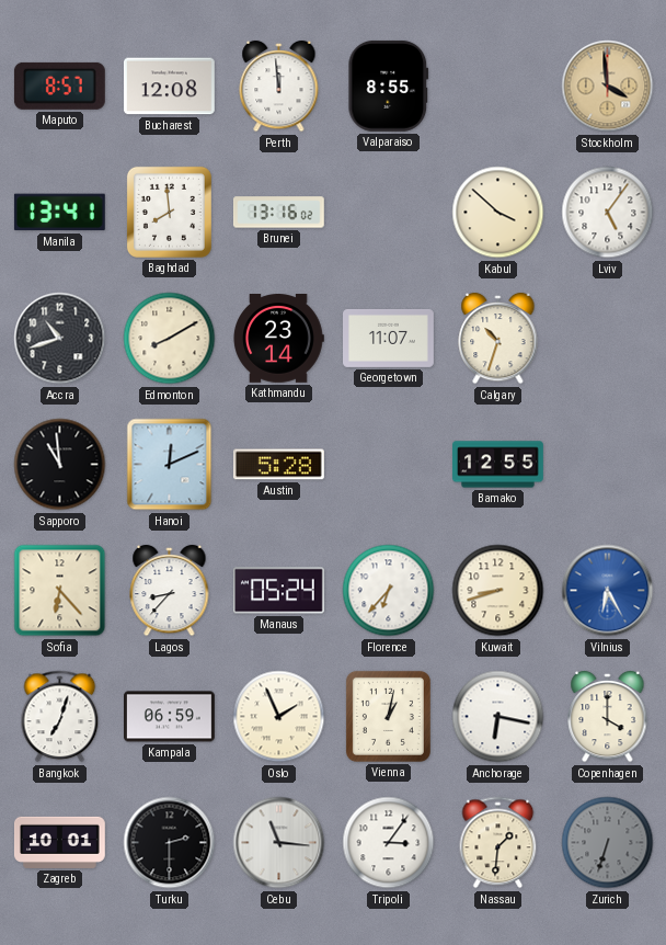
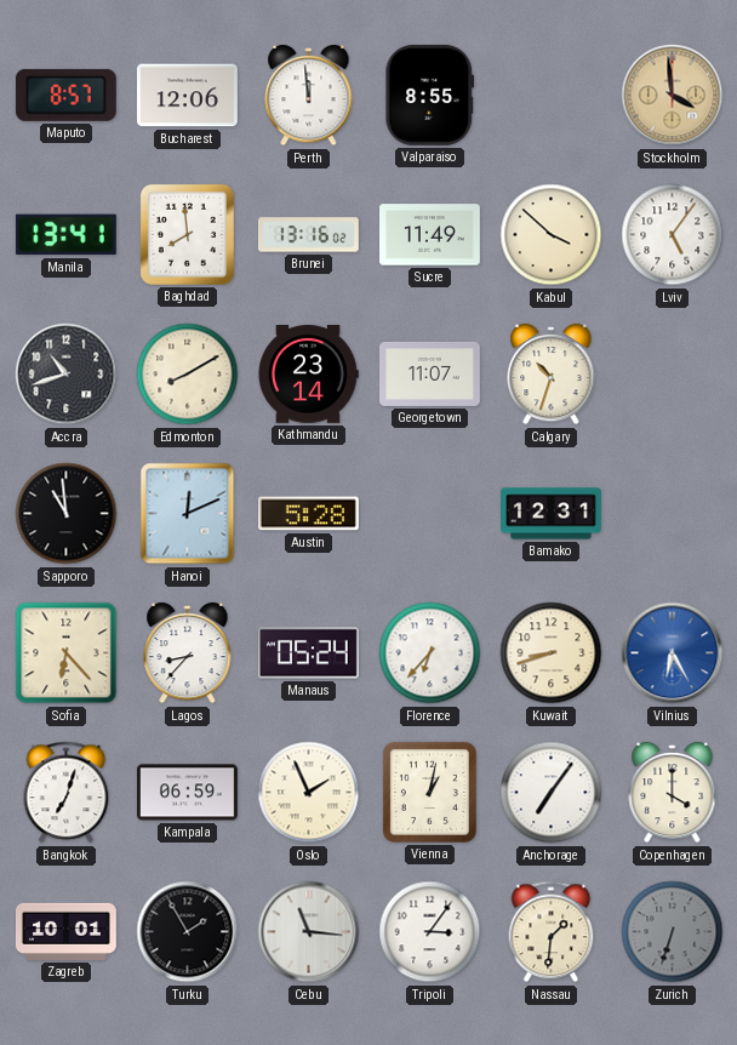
Bucharest: 12:08 -> 12:06
Sucre: none -> 11:49
Bamako: 12:55 -> 12:31
Anchorage: 6:17 -> 7:06
Turku: 2:30 -> 1:55
